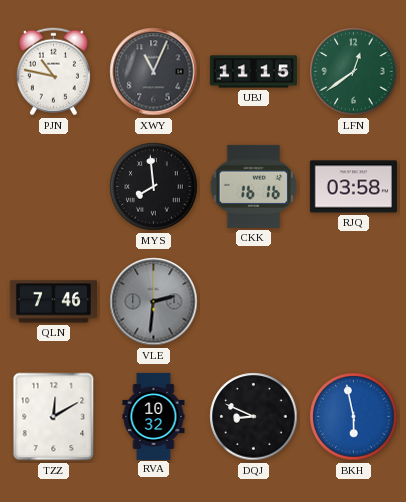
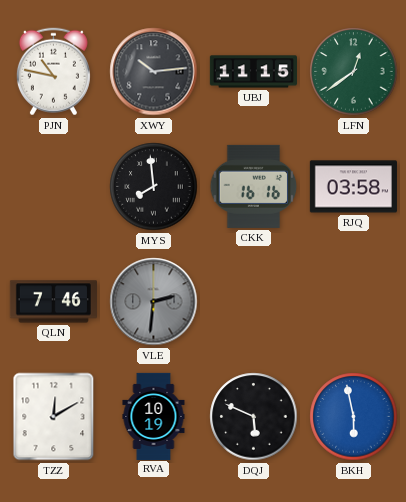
XWY: 11:04 -> 10:14
RVA: 10:32 -> 10:19
DQJ: 8:49 -> 5:49
